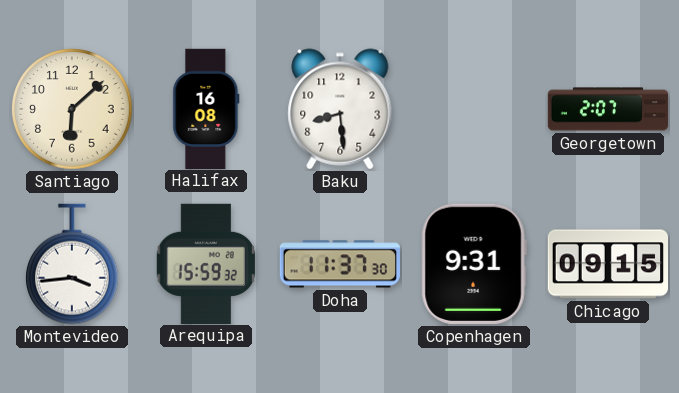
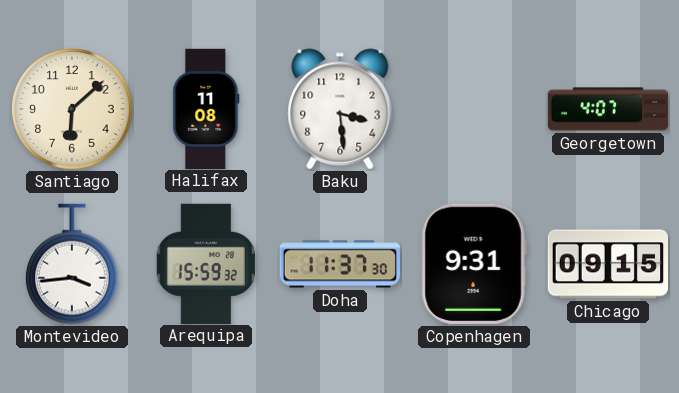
Halifax: 16:08 -> 11:08
Baku: 8:29 -> 3:29
Georgetown: 2:07 -> 4:07
